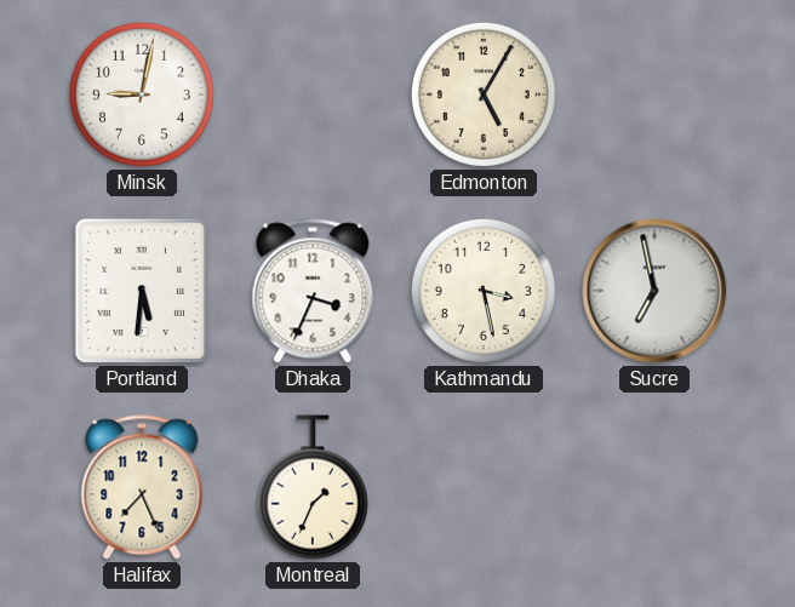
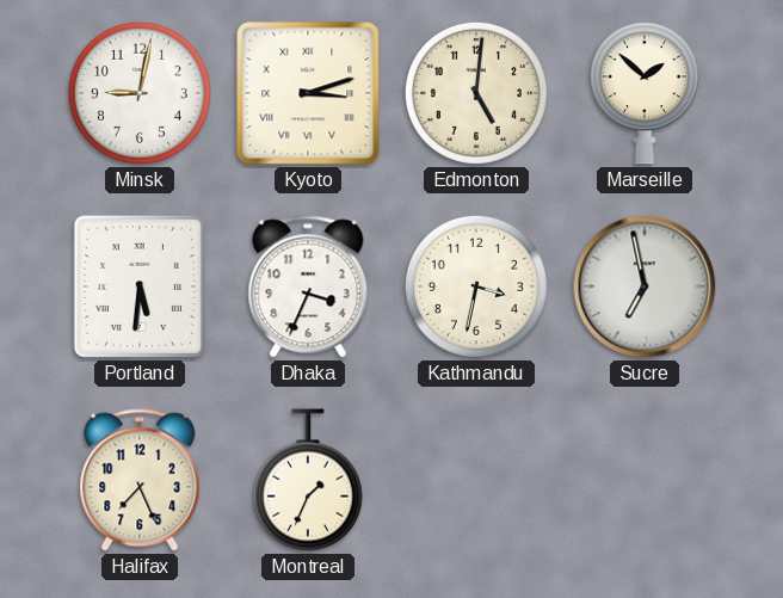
Kyoto: none -> 3:12
Edmonton: 5:05 -> 5:01
Marseille: none -> 1:52
Kathmandu: 3:28 -> 3:32
